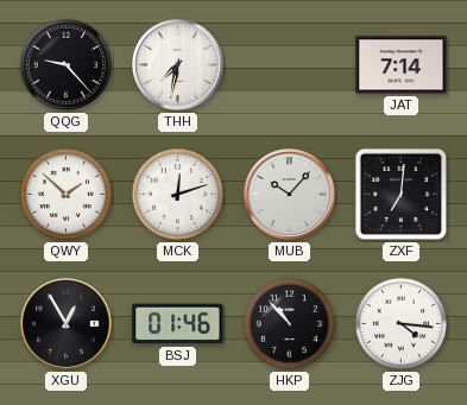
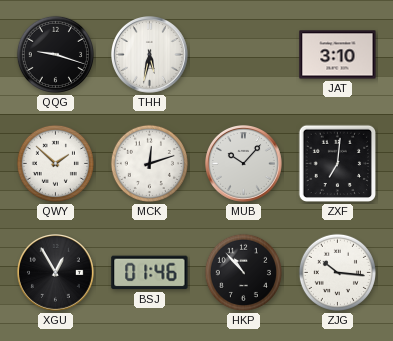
QQG: 9:23 -> 9:18
THH: 7:32 -> 5:32
JAT: 7:14 -> 3:10
ZJG: 4:16 -> 10:16
